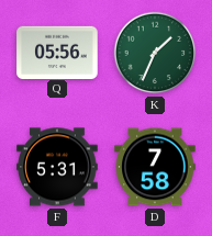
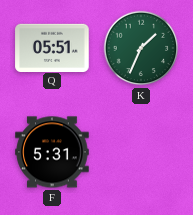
Q: 05:56 -> 05:51
D: 7:58 -> none
